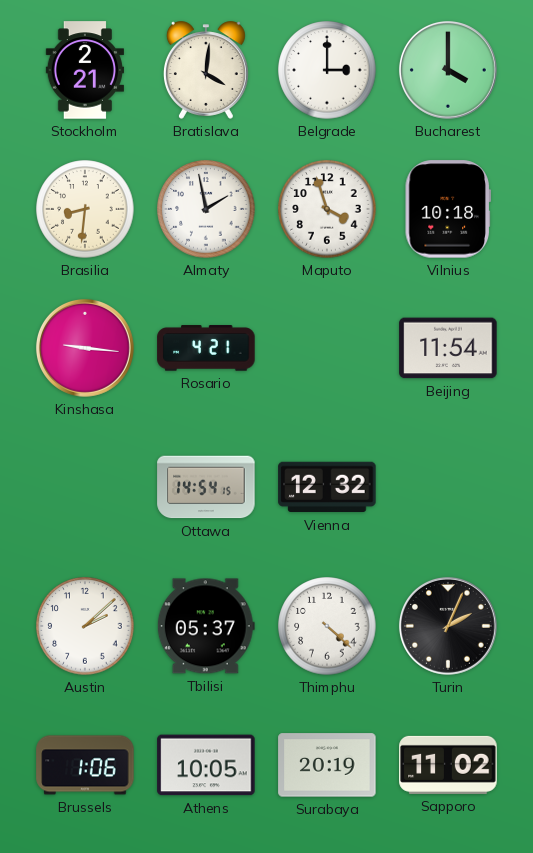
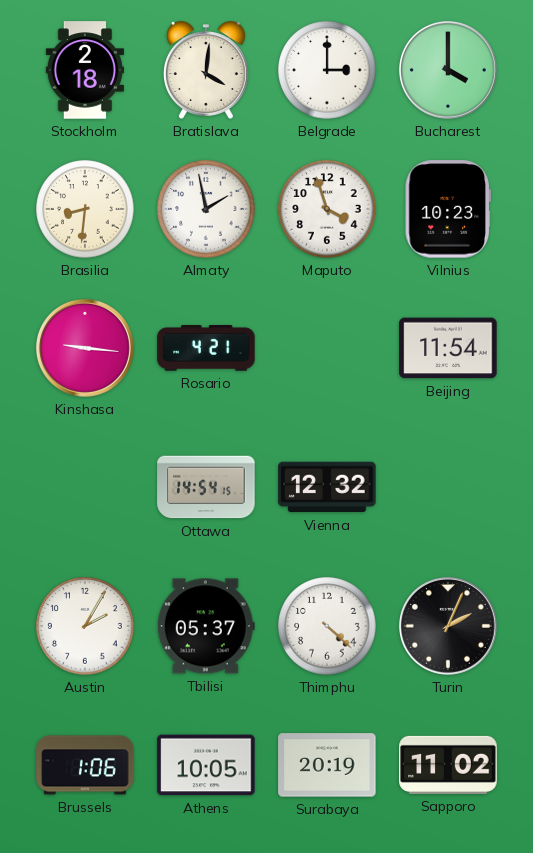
Stockholm: 2:21 -> 2:18
Vilnius: 10:18 -> 10:23
Austin: 2:08 -> 2:05
